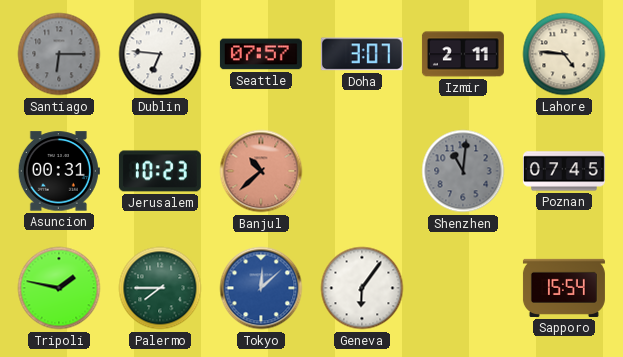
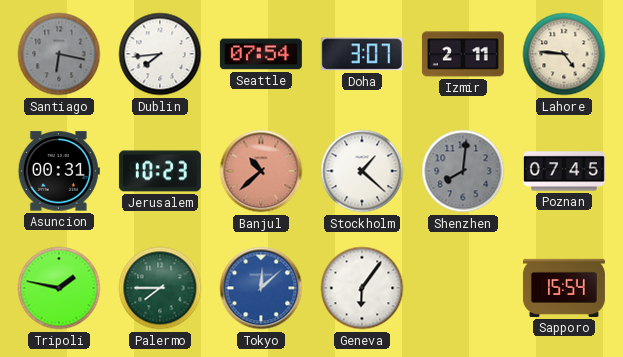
Santiago: 6:15 -> 6:17
Dublin: 6:46 -> 7:44
Seattle: 07:57 -> 07:54
Stockholm: none -> 1:22
Shenzhen: 11:01 -> 8:01
